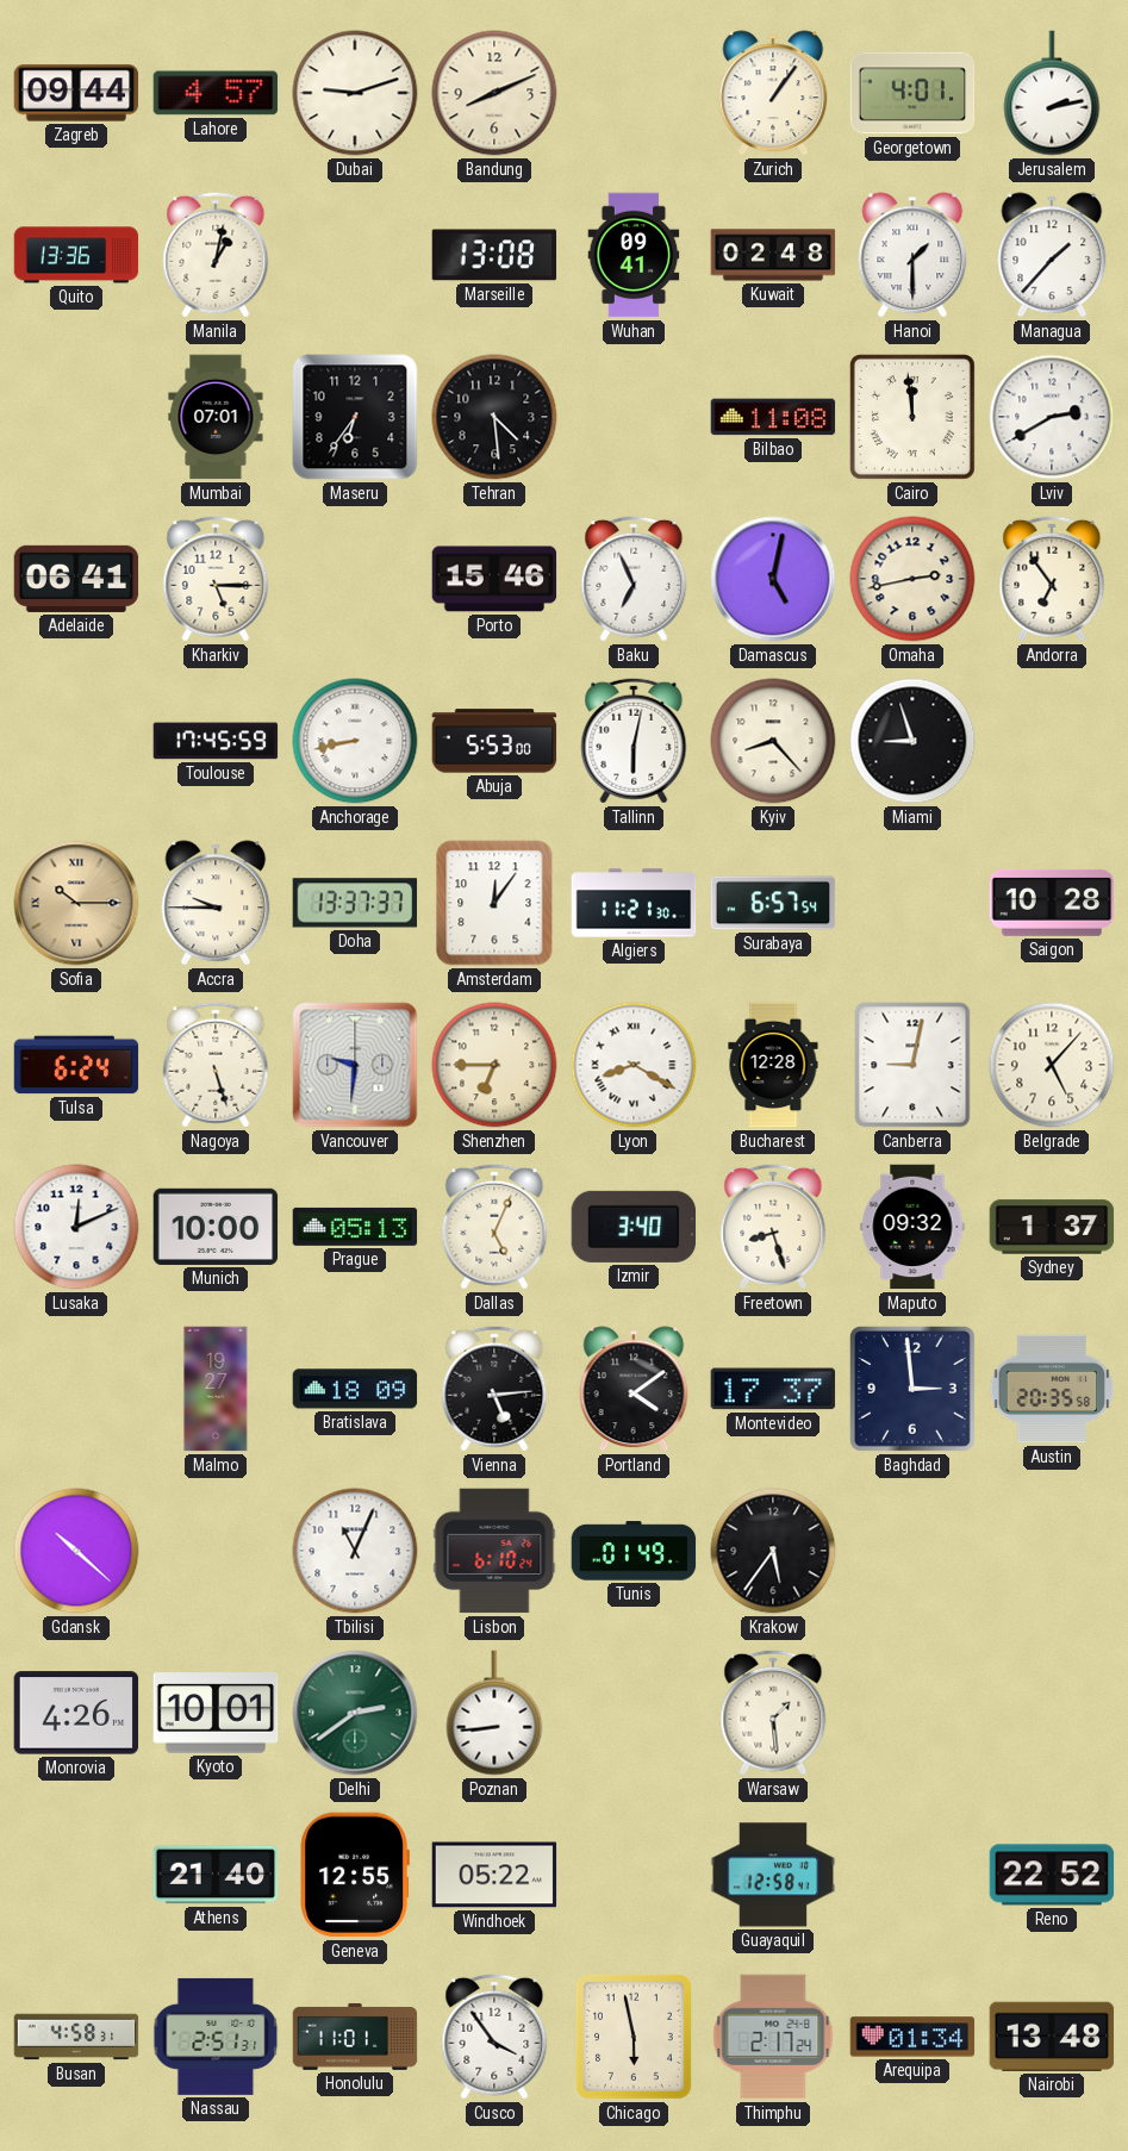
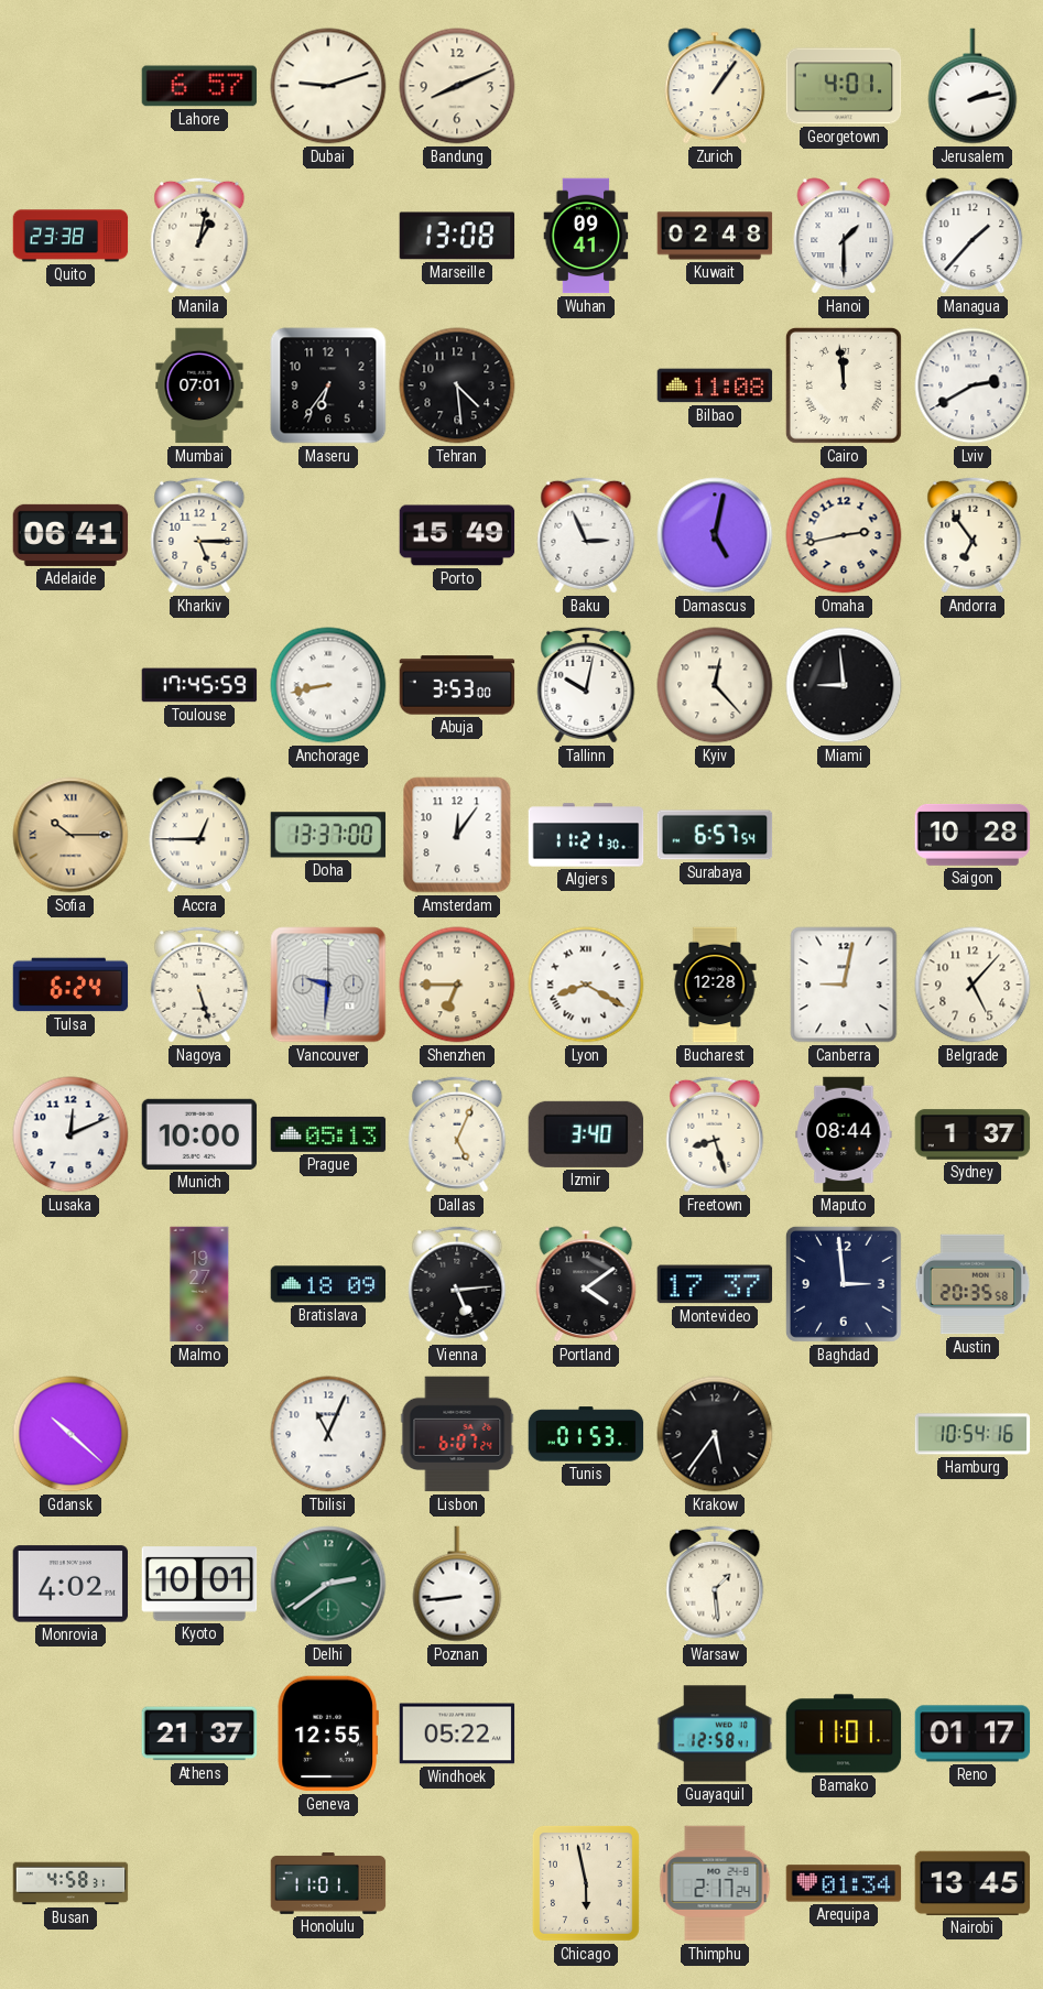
Zagreb: 09:44 -> none
Lahore: 4:57 -> 6:57
Quito: 13:36 -> 23:38
Porto: 15:46 -> 15:49
Baku: 6:56 -> 2:56
Abuja: 5:53 -> 3:53
Tallinn: 6:02 -> 10:02
Kyiv: 8:23 -> 12:23
Miami: 8:57 -> 8:59
Accra: 9:45 -> 12:45
Doha: 13:37:37 -> 13:37:00
Maputo: 09:32 -> 08:44
Lisbon: 6:10 -> 6:07
Tunis: 01:49 -> 01:53
Hamburg: none -> 10:54
Monrovia: 4:26 -> 4:02
Athens: 21:40 -> 21:37
Bamako: none -> 11:01
Reno: 22:52 -> 01:17
Nassau: 2:51 -> none
Cusco: 3:54 -> none
Nairobi: 13:48 -> 13:45
